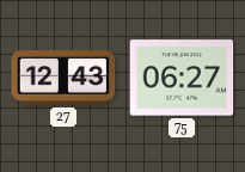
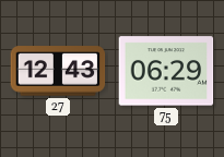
75: 06:27 -> 06:29
